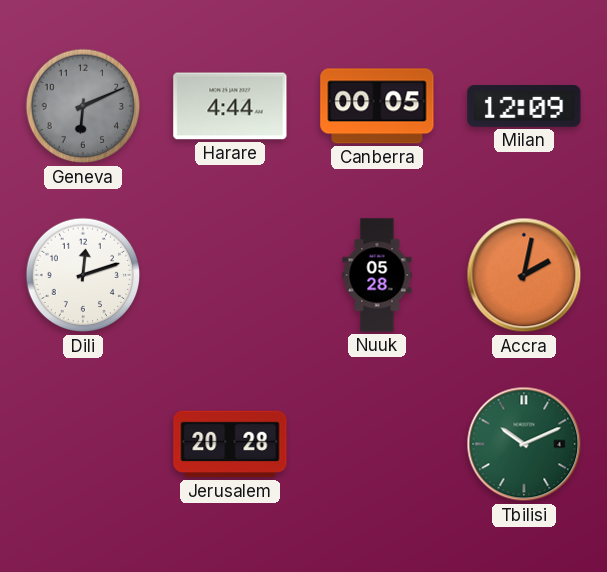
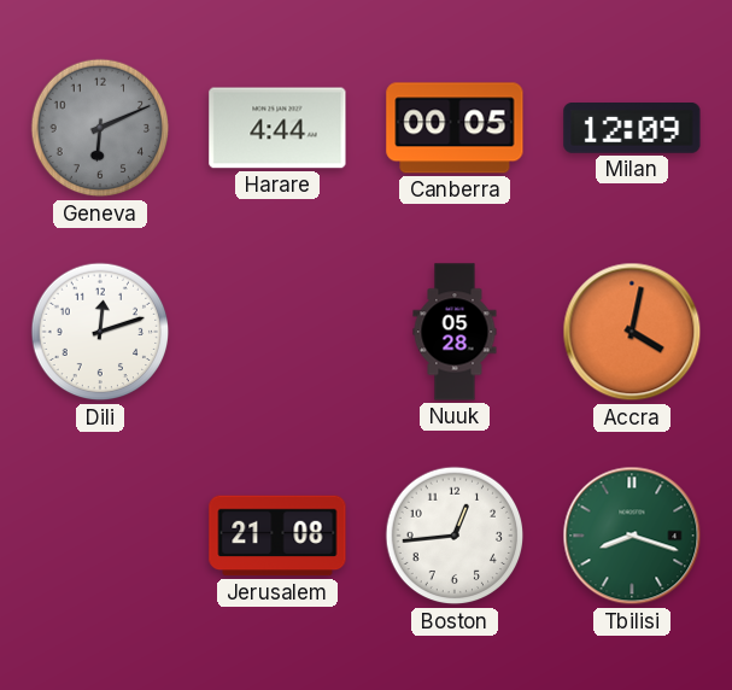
Accra: 2:02 -> 4:02
Jerusalem: 20:28 -> 21:08
Boston: none -> 12:44
Tbilisi: 10:11 -> 8:18
